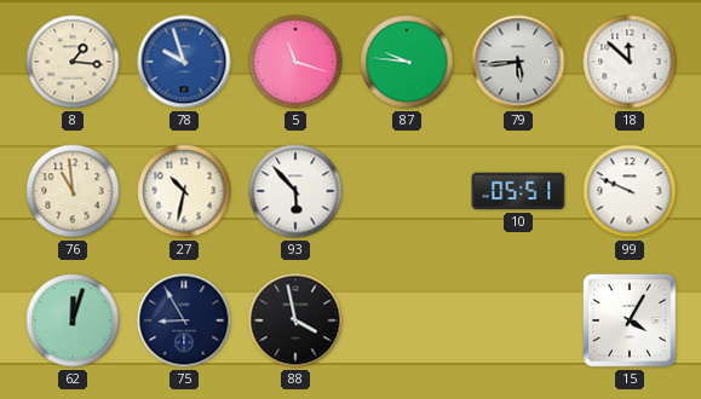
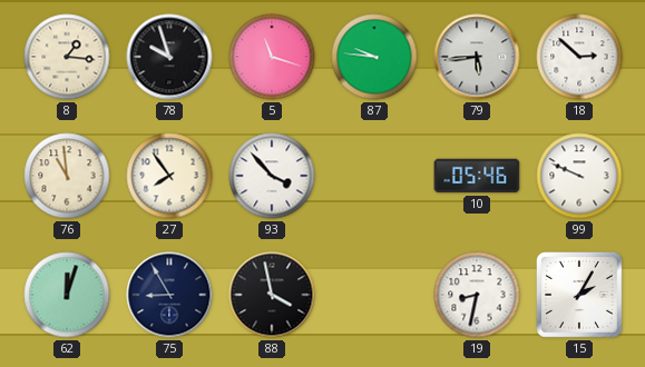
78 dial: blue -> black
18: 11:52 -> 2:52
27: 10:32 -> 7:54
93: 5:53 -> 3:53
10: 05:51 -> 05:46
19: none -> 8:32
15: 4:05 -> 2:05
